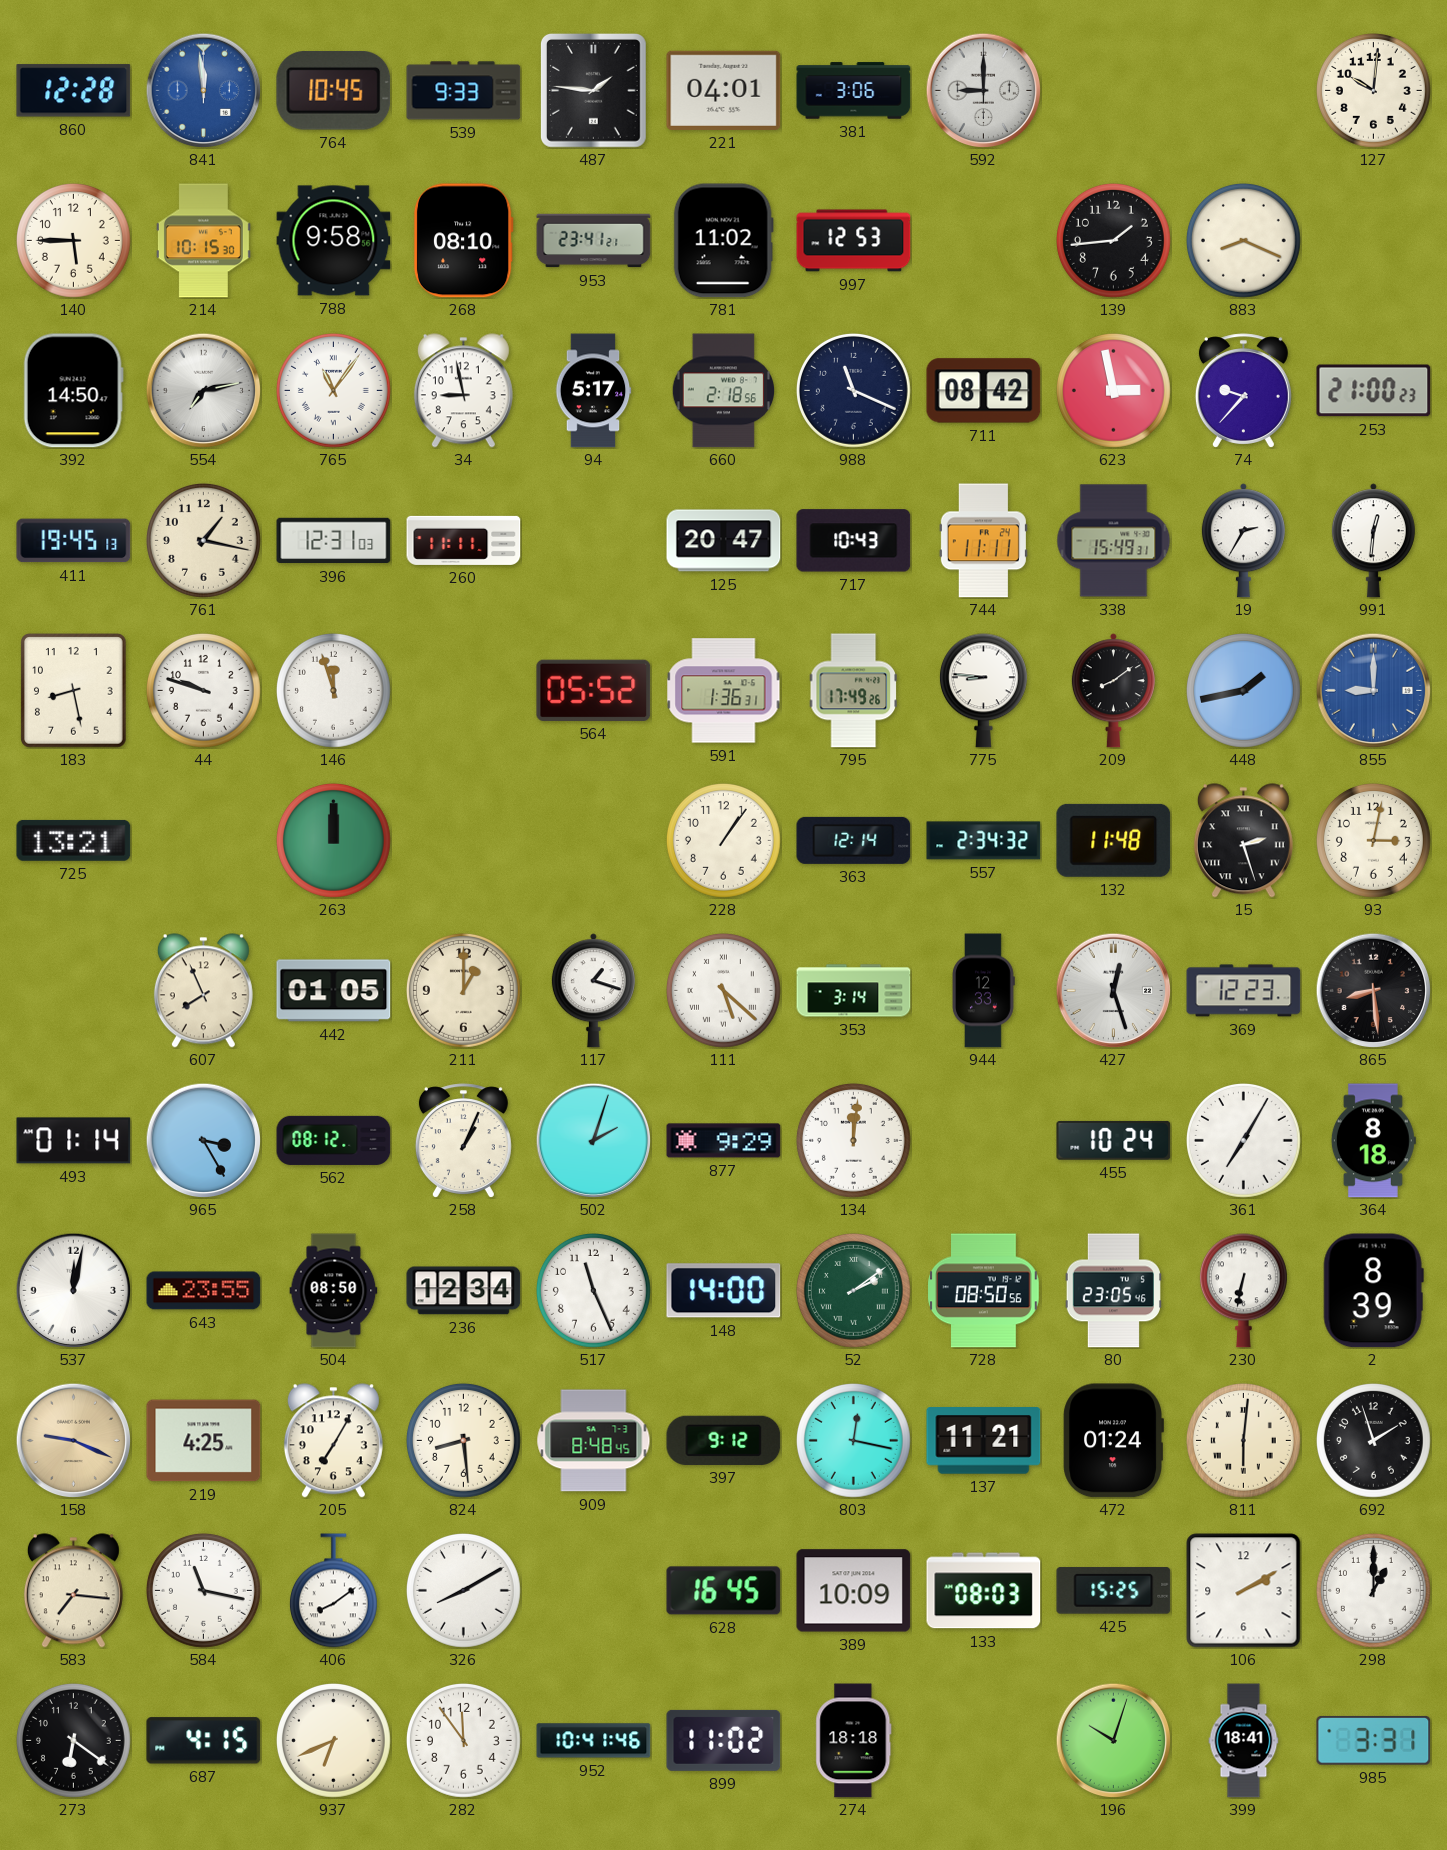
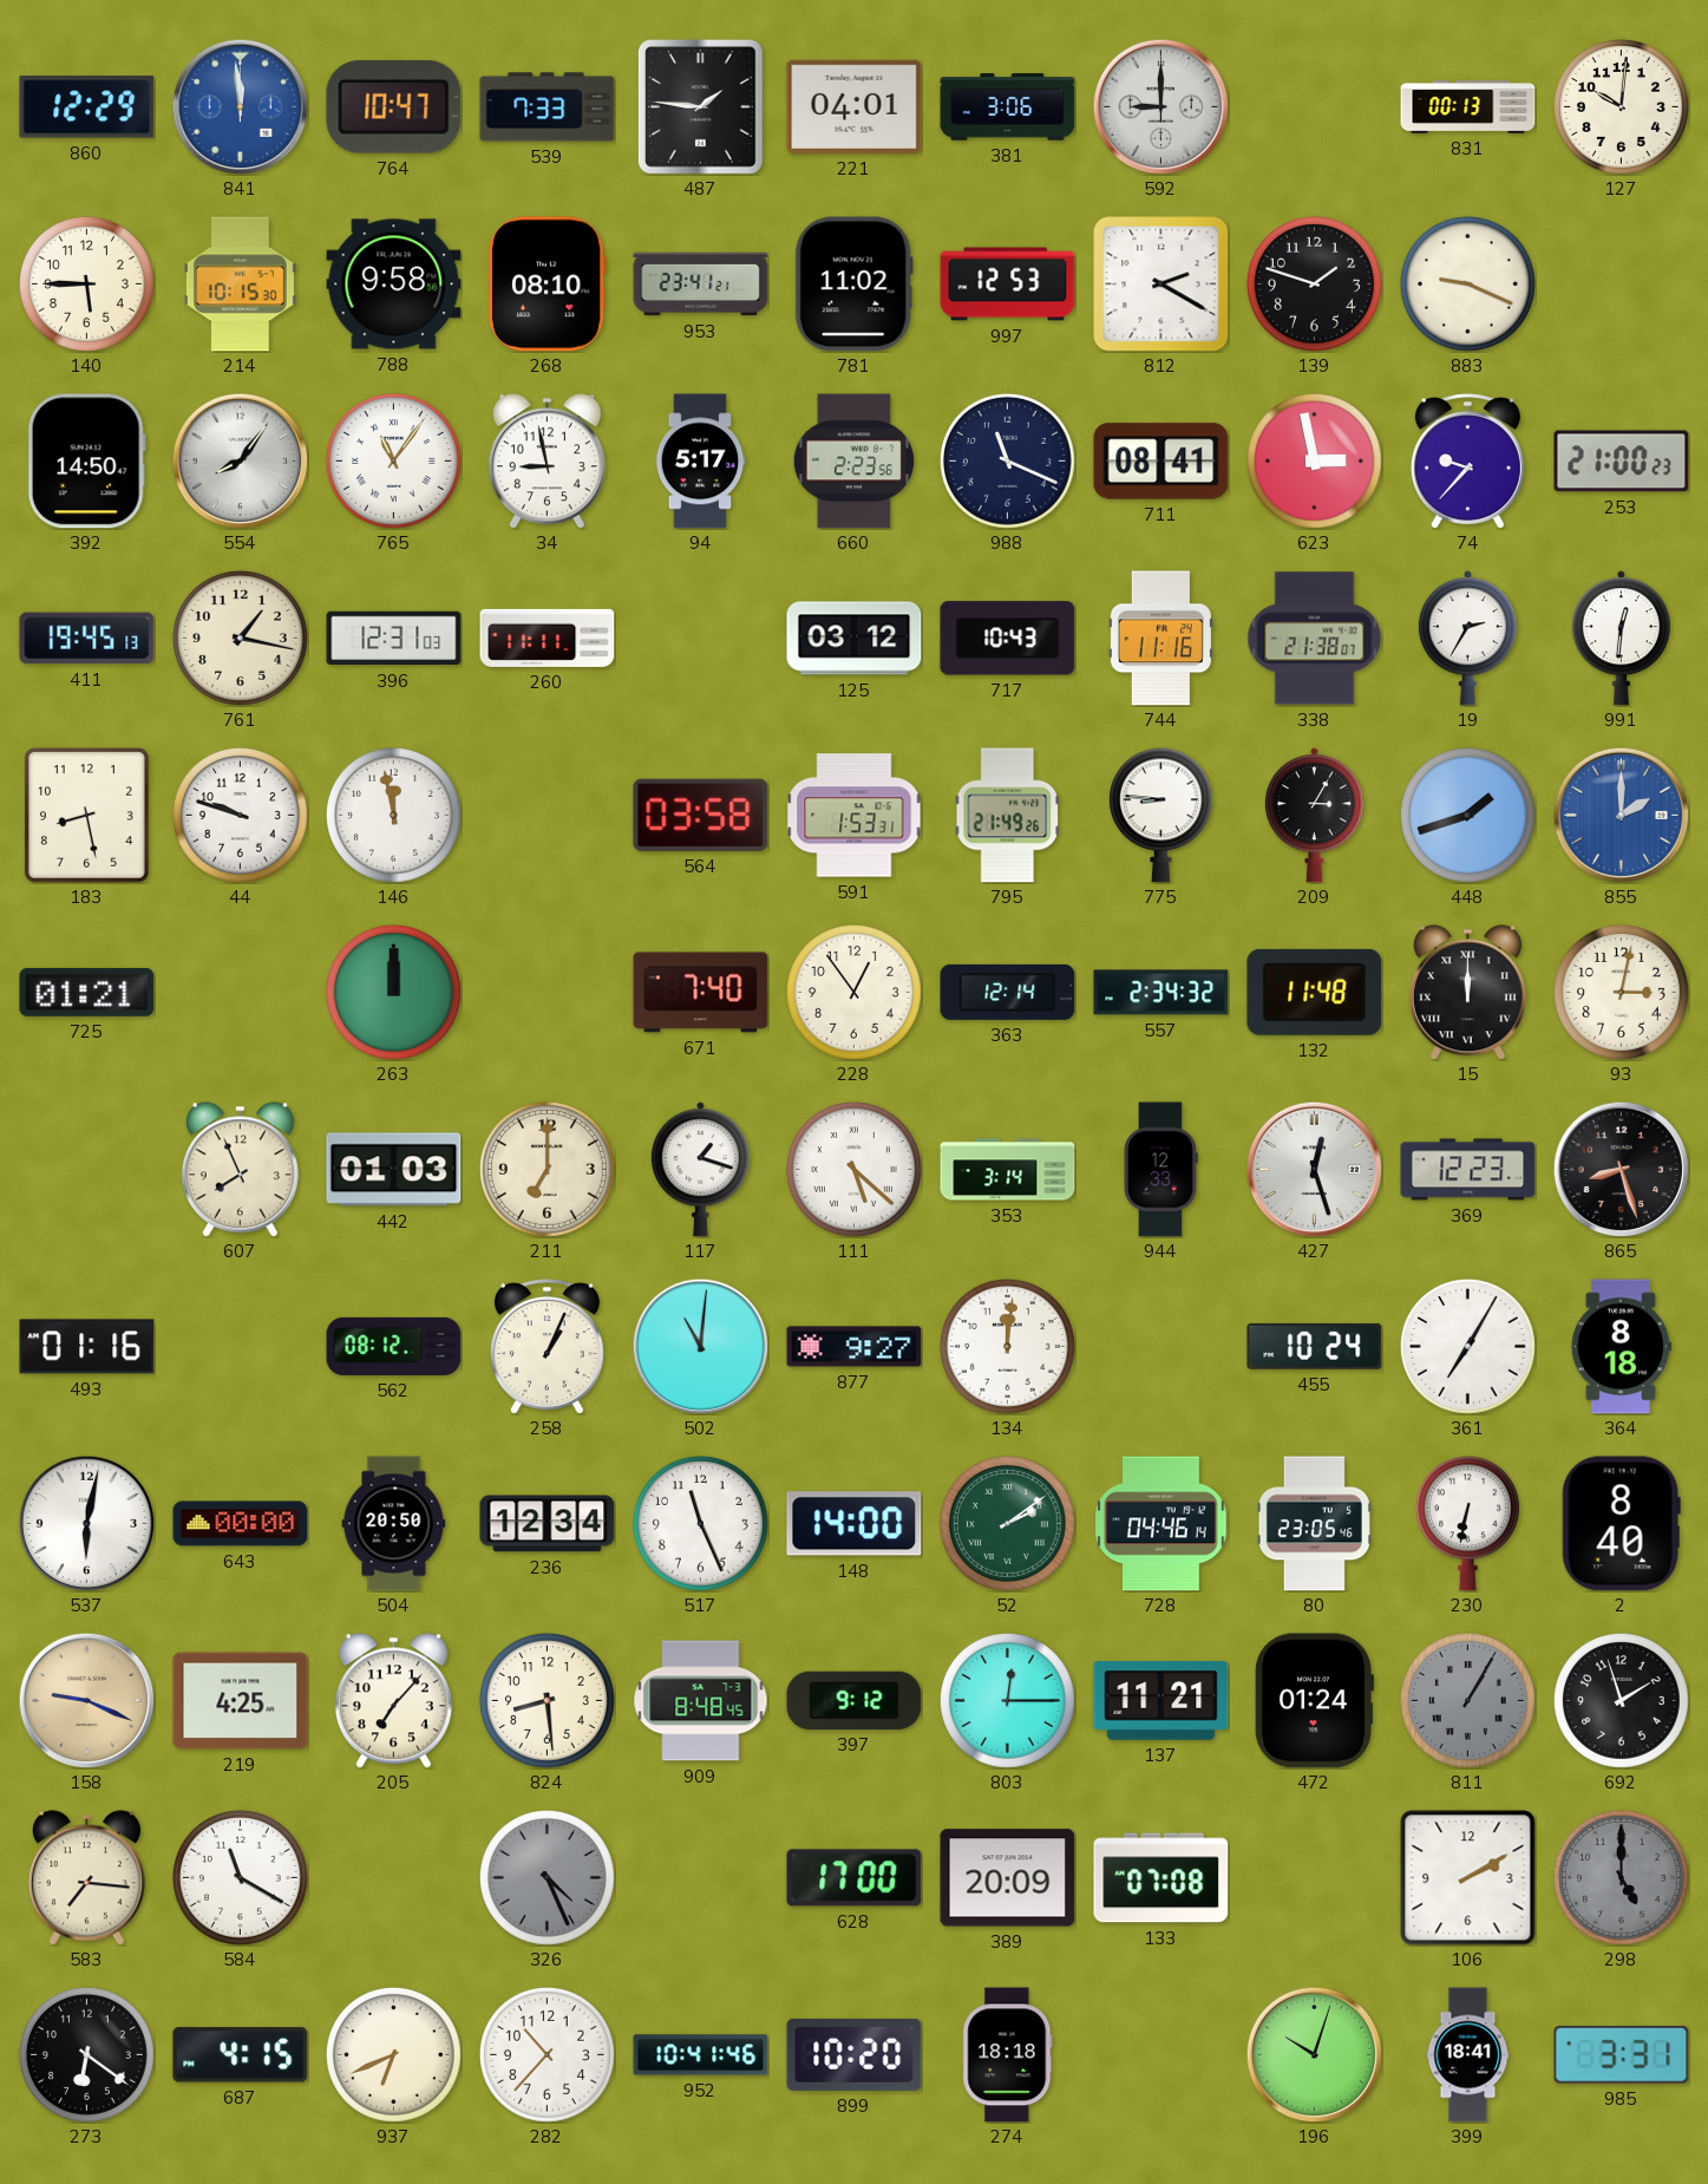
860: 12:28 -> 12:29
764: 10:45 -> 10:47
539: 9:33 -> 7:33
831: none -> 00:13
812: none -> 2:20
139: 1:44 -> 1:48
883: 8:19 -> 9:19
554: 7:13 -> 8:06
660: 2:18 -> 2:23
711: 08:42 -> 08:41
125: 20:47 -> 03:12
744: 11:11 -> 11:16
338: 15:49 -> 21:38
146: 11:57 -> 11:58
564: 05:52 -> 03:58
591: 1:36 -> 1:53
795: 17:49 -> 21:49
209: 8:09 -> 3:05
448: 1:43 -> 1:42
855: 9:00 -> 2:00
725: 13:21 -> 01:21
671: none -> 7:40
228: 1:06 -> 12:54
15: 2:27 -> 12:00
442: 01:05 -> 01:03
211: 1:00 -> 7:00
865: 8:29 -> 8:27
493: 01:14 -> 01:16
965: 3:25 -> none
502: 2:03 -> 11:01
877: 9:29 -> 9:27
537: 12:02 -> 6:02
643: 23:55 -> 00:00
504: 08:50 -> 20:50
728: 08:50 -> 04:46
2: 8:39 -> 8:40
205: 7:05 -> 7:07
803: 12:17 -> 12:15
811: 6:01 -> 1:05
811 dial: cream -> grey
584: 11:17 -> 11:20
406: 8:09 -> none
326: 8:10 -> 4:26
326 dial: white -> grey
628: 16:45 -> 17:00
389: 10:09 -> 20:09
133: 08:03 -> 07:08
425: 15:25 -> none
298: 1:00 -> 5:00
298 dial: white -> grey
282: 11:54 -> 10:37
899: 11:02 -> 10:20
